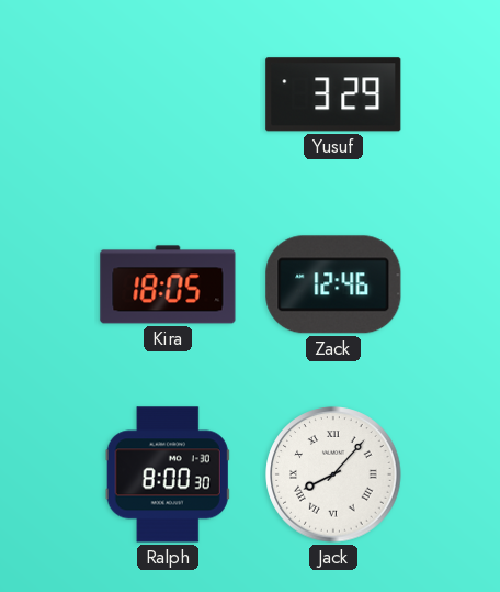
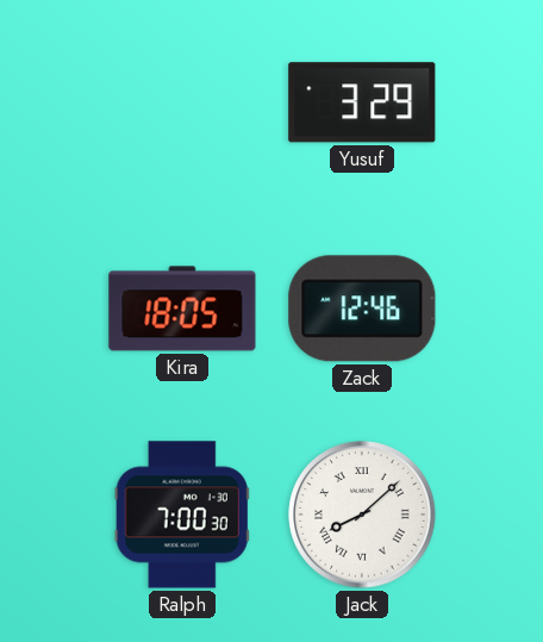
Ralph: 8:00 -> 7:00
Jack: 8:07 -> 8:08
